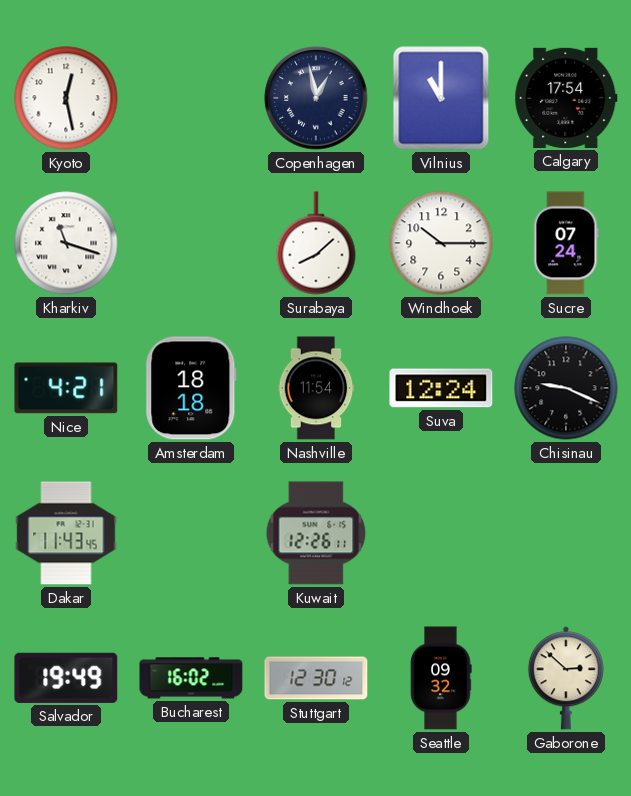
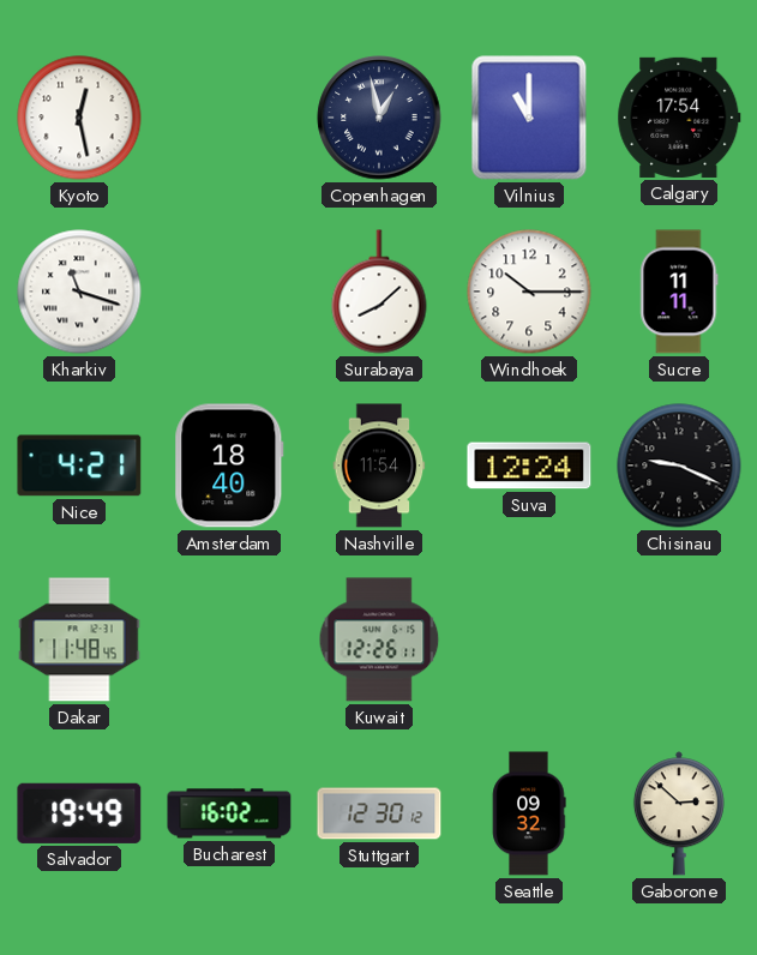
Sucre: 07:24 -> 11:11
Amsterdam: 18:18 -> 18:40
Dakar: 11:43 -> 11:48
